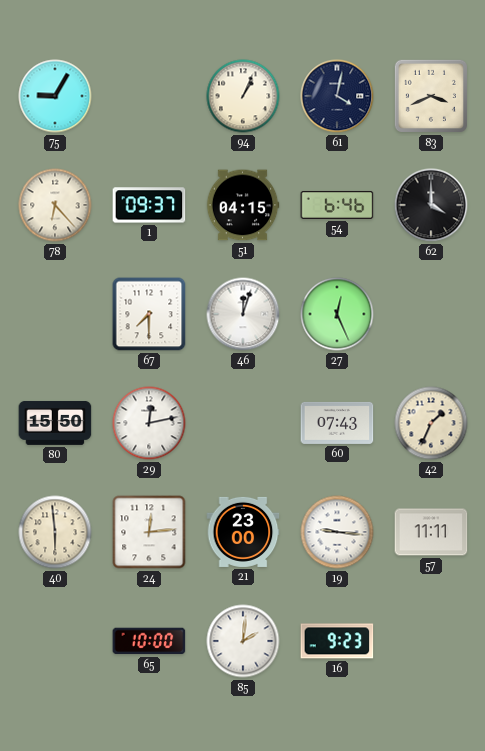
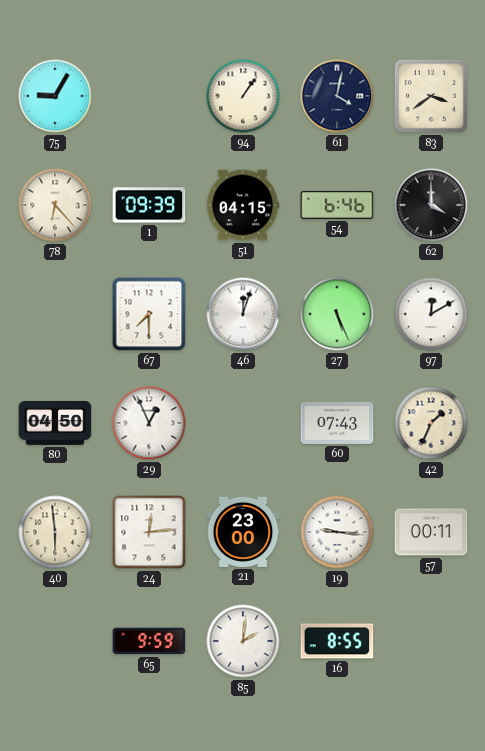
94: 1:04 -> 1:06
83: 3:41 -> 3:39
1: 09:37 -> 09:39
27: 12:26 -> 5:26
97: none -> 12:10
80: 15:50 -> 04:50
29: 12:13 -> 12:56
57: 11:11 -> 00:11
65: 10:00 -> 9:59
16: 9:23 -> 8:55
